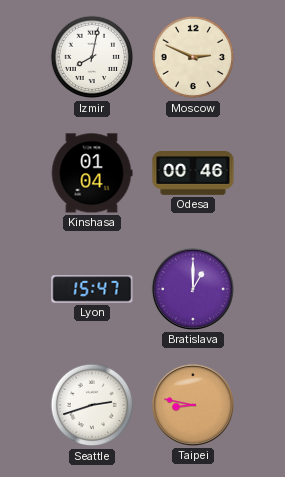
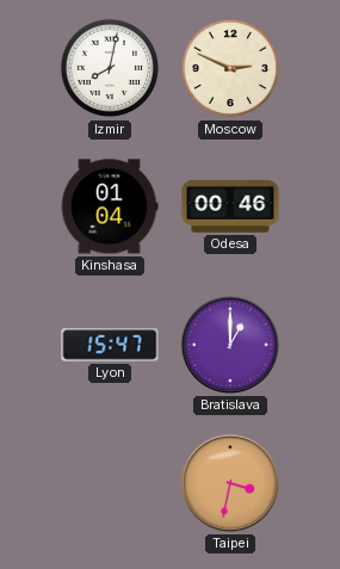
Seattle: 2:42 -> none
Taipei: 8:47 -> 3:32
